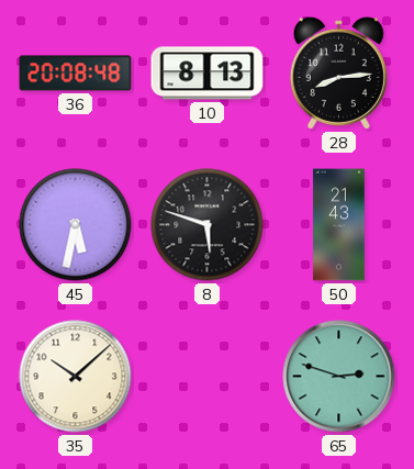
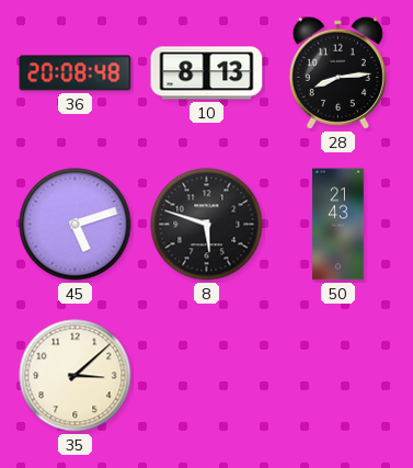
45: 5:32 -> 5:12
35: 10:08 -> 3:08
65: 2:48 -> none
